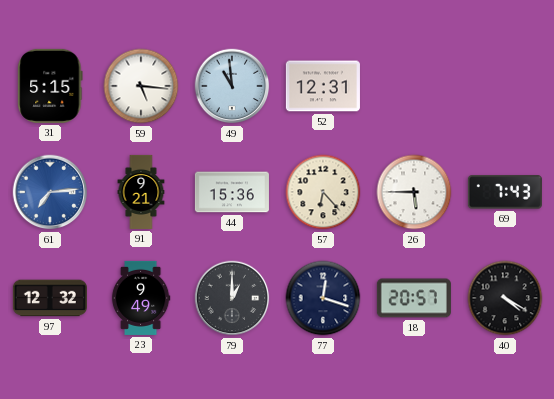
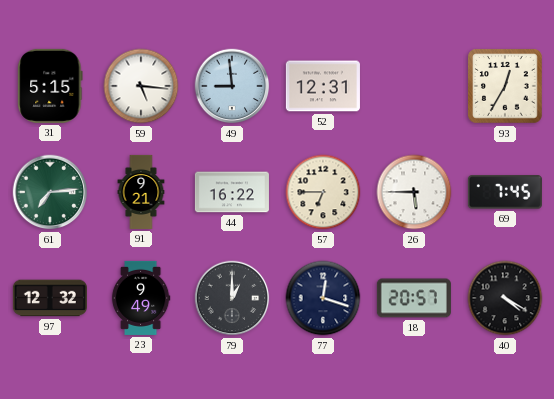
49: 10:59 -> 8:59
93: none -> 12:35
61 dial: blue -> green
44: 15:36 -> 16:22
57: 6:23 -> 6:45
69: 7:43 -> 7:45
